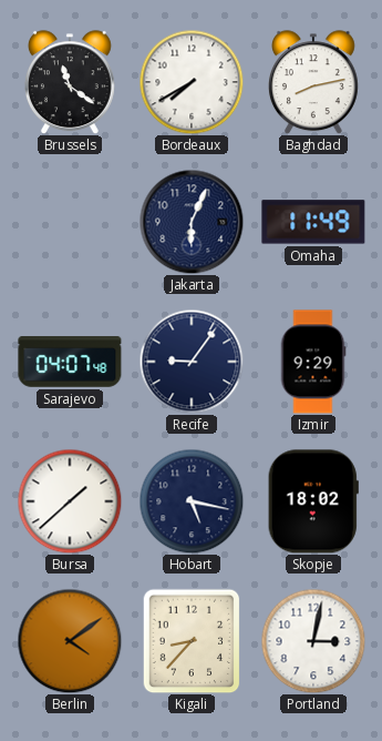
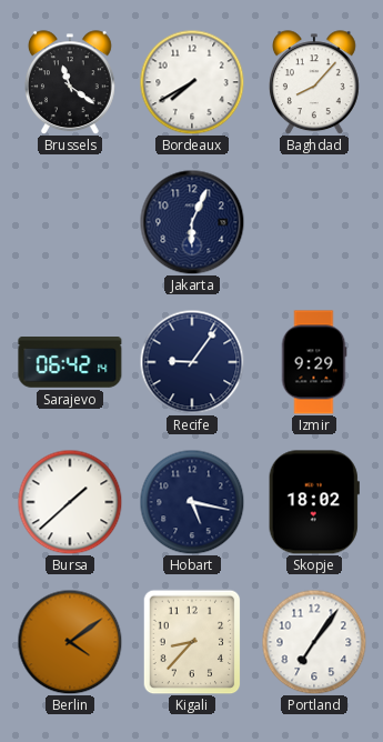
Baghdad: 8:13 -> 8:07
Omaha: 11:49 -> none
Sarajevo: 04:07 -> 06:42
Portland: 3:02 -> 7:06
